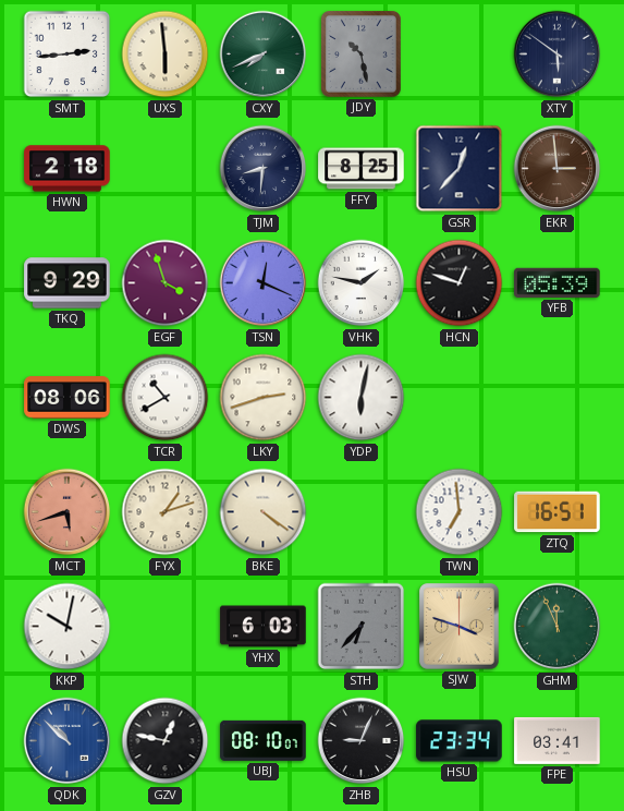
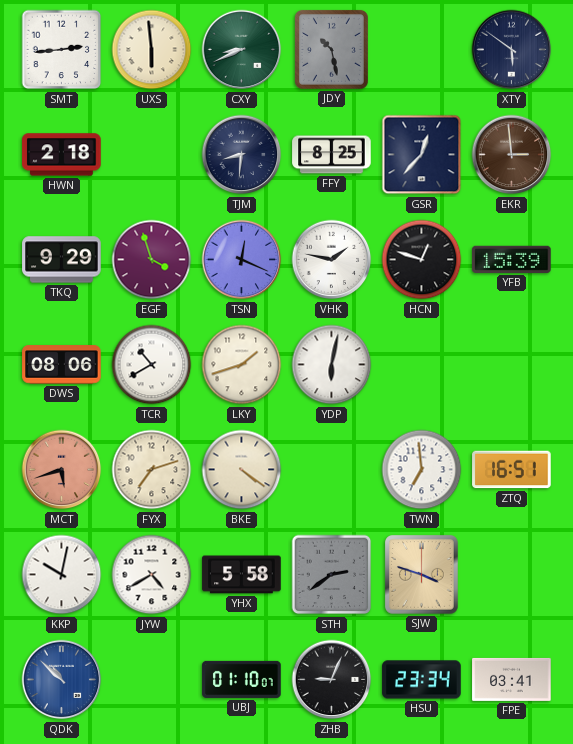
CXY: 7:41 -> 8:41
YFB: 05:39 -> 15:39
LKY: 2:42 -> 1:42
FYX: 1:12 -> 7:12
JYW: none -> 4:40
YHX: 6:03 -> 5:58
STH: 6:37 -> 2:39
GHM: 11:56 -> none
GZV: 12:47 -> none
UBJ: 08:10 -> 01:10
